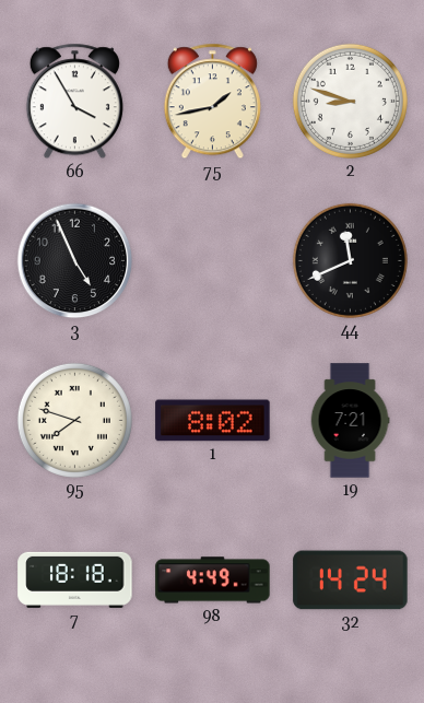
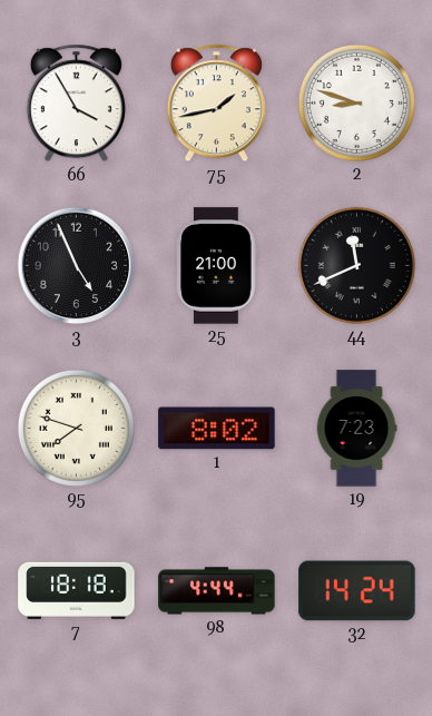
25: none -> 21:00
19: 7:21 -> 7:23
98: 4:49 -> 4:44
